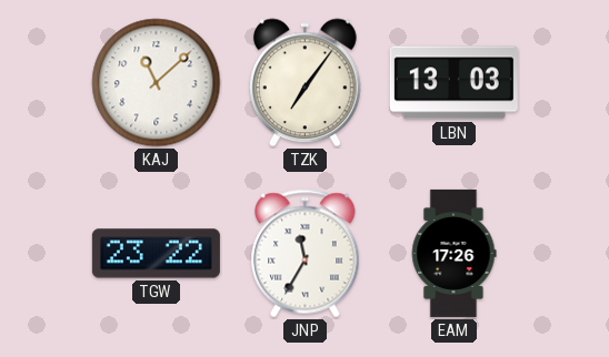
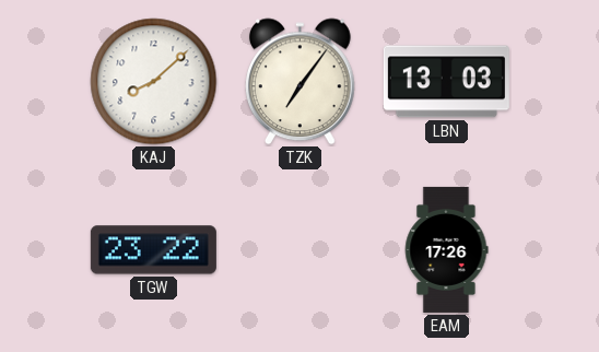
KAJ: 11:08 -> 8:08
JNP: 11:35 -> none
